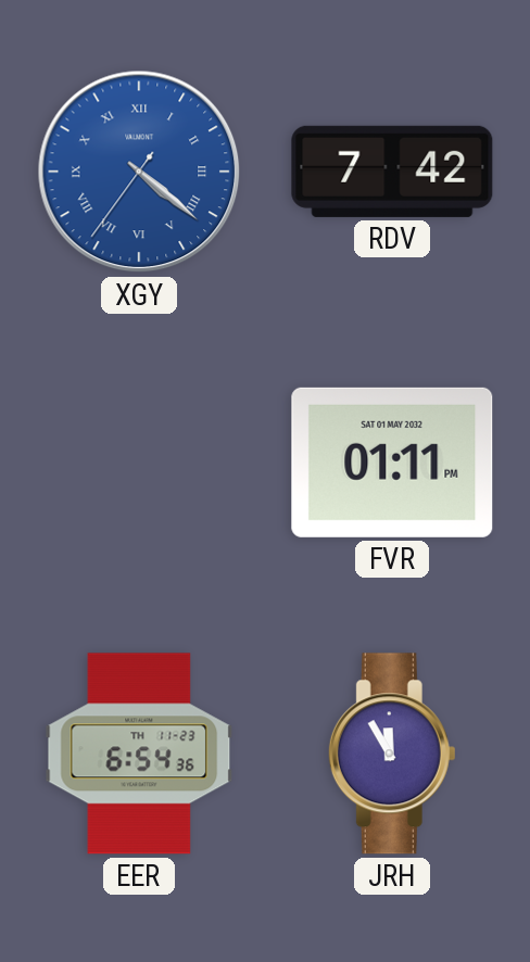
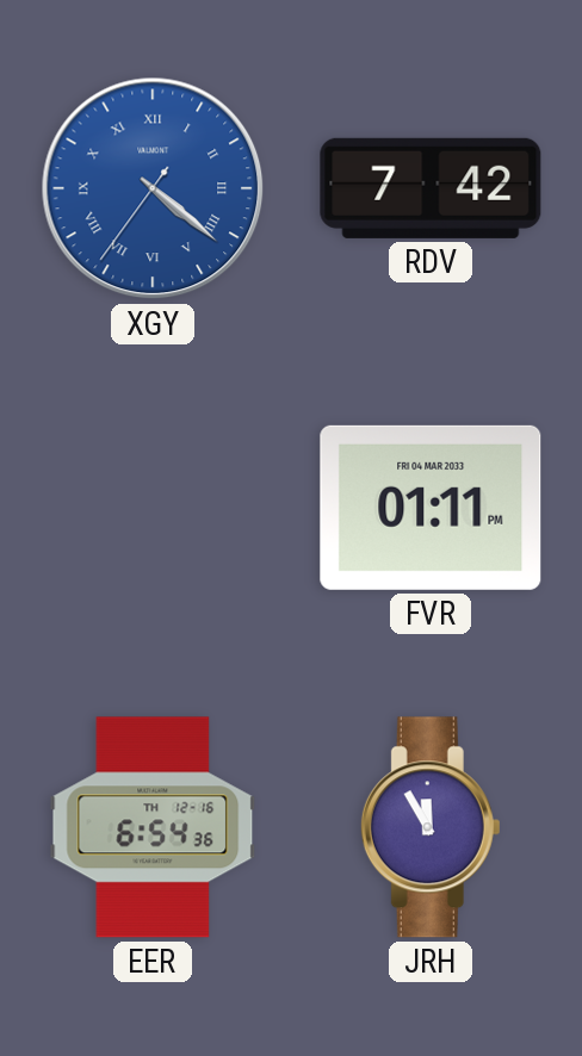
FVR date: SAT 01 MAY 2032 -> FRI 04 MAR 2033
EER date: TH 11-23 -> TH 12-16
